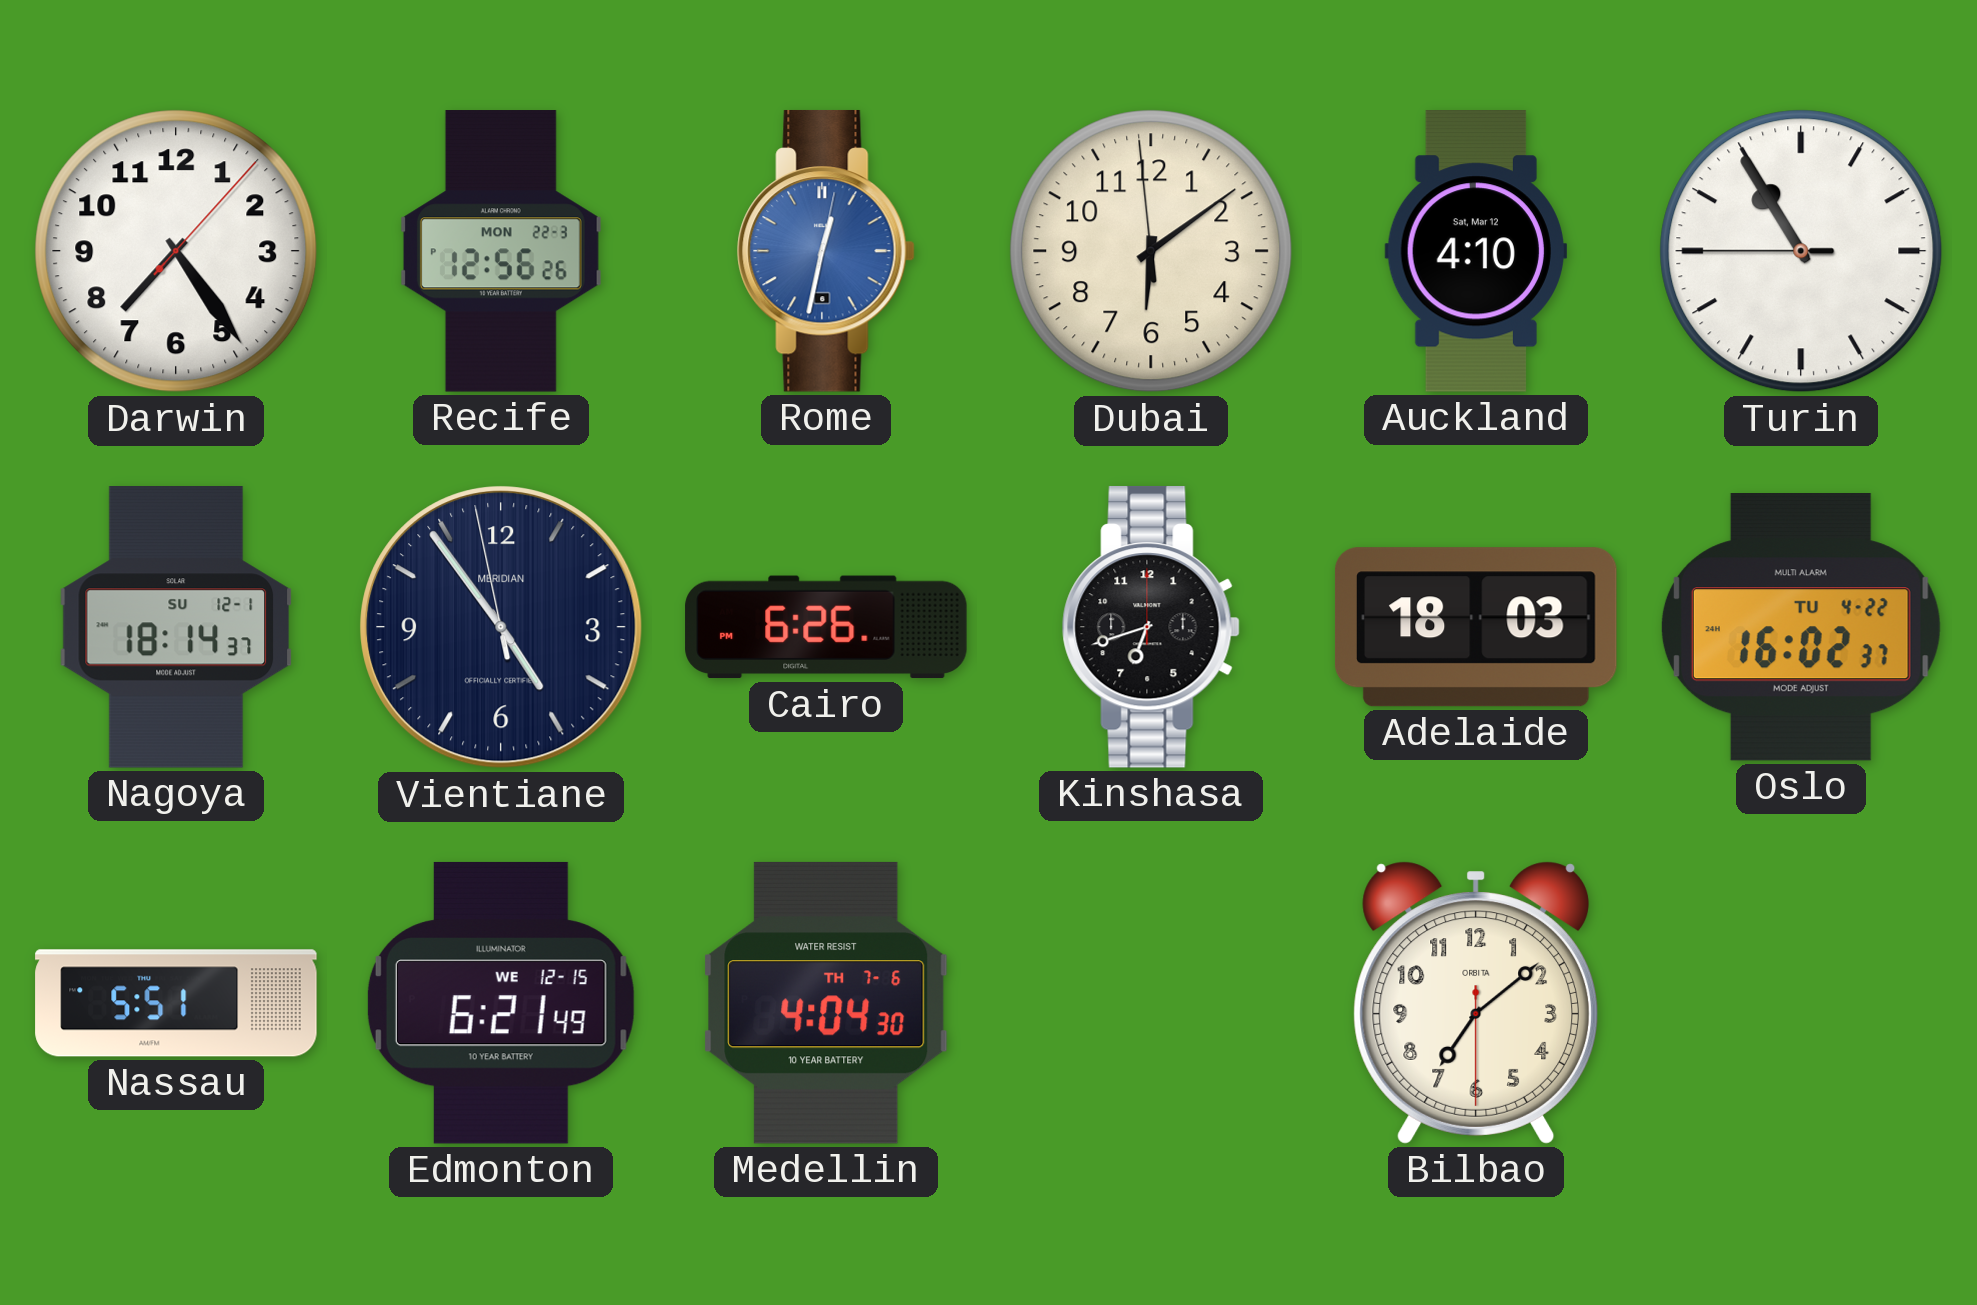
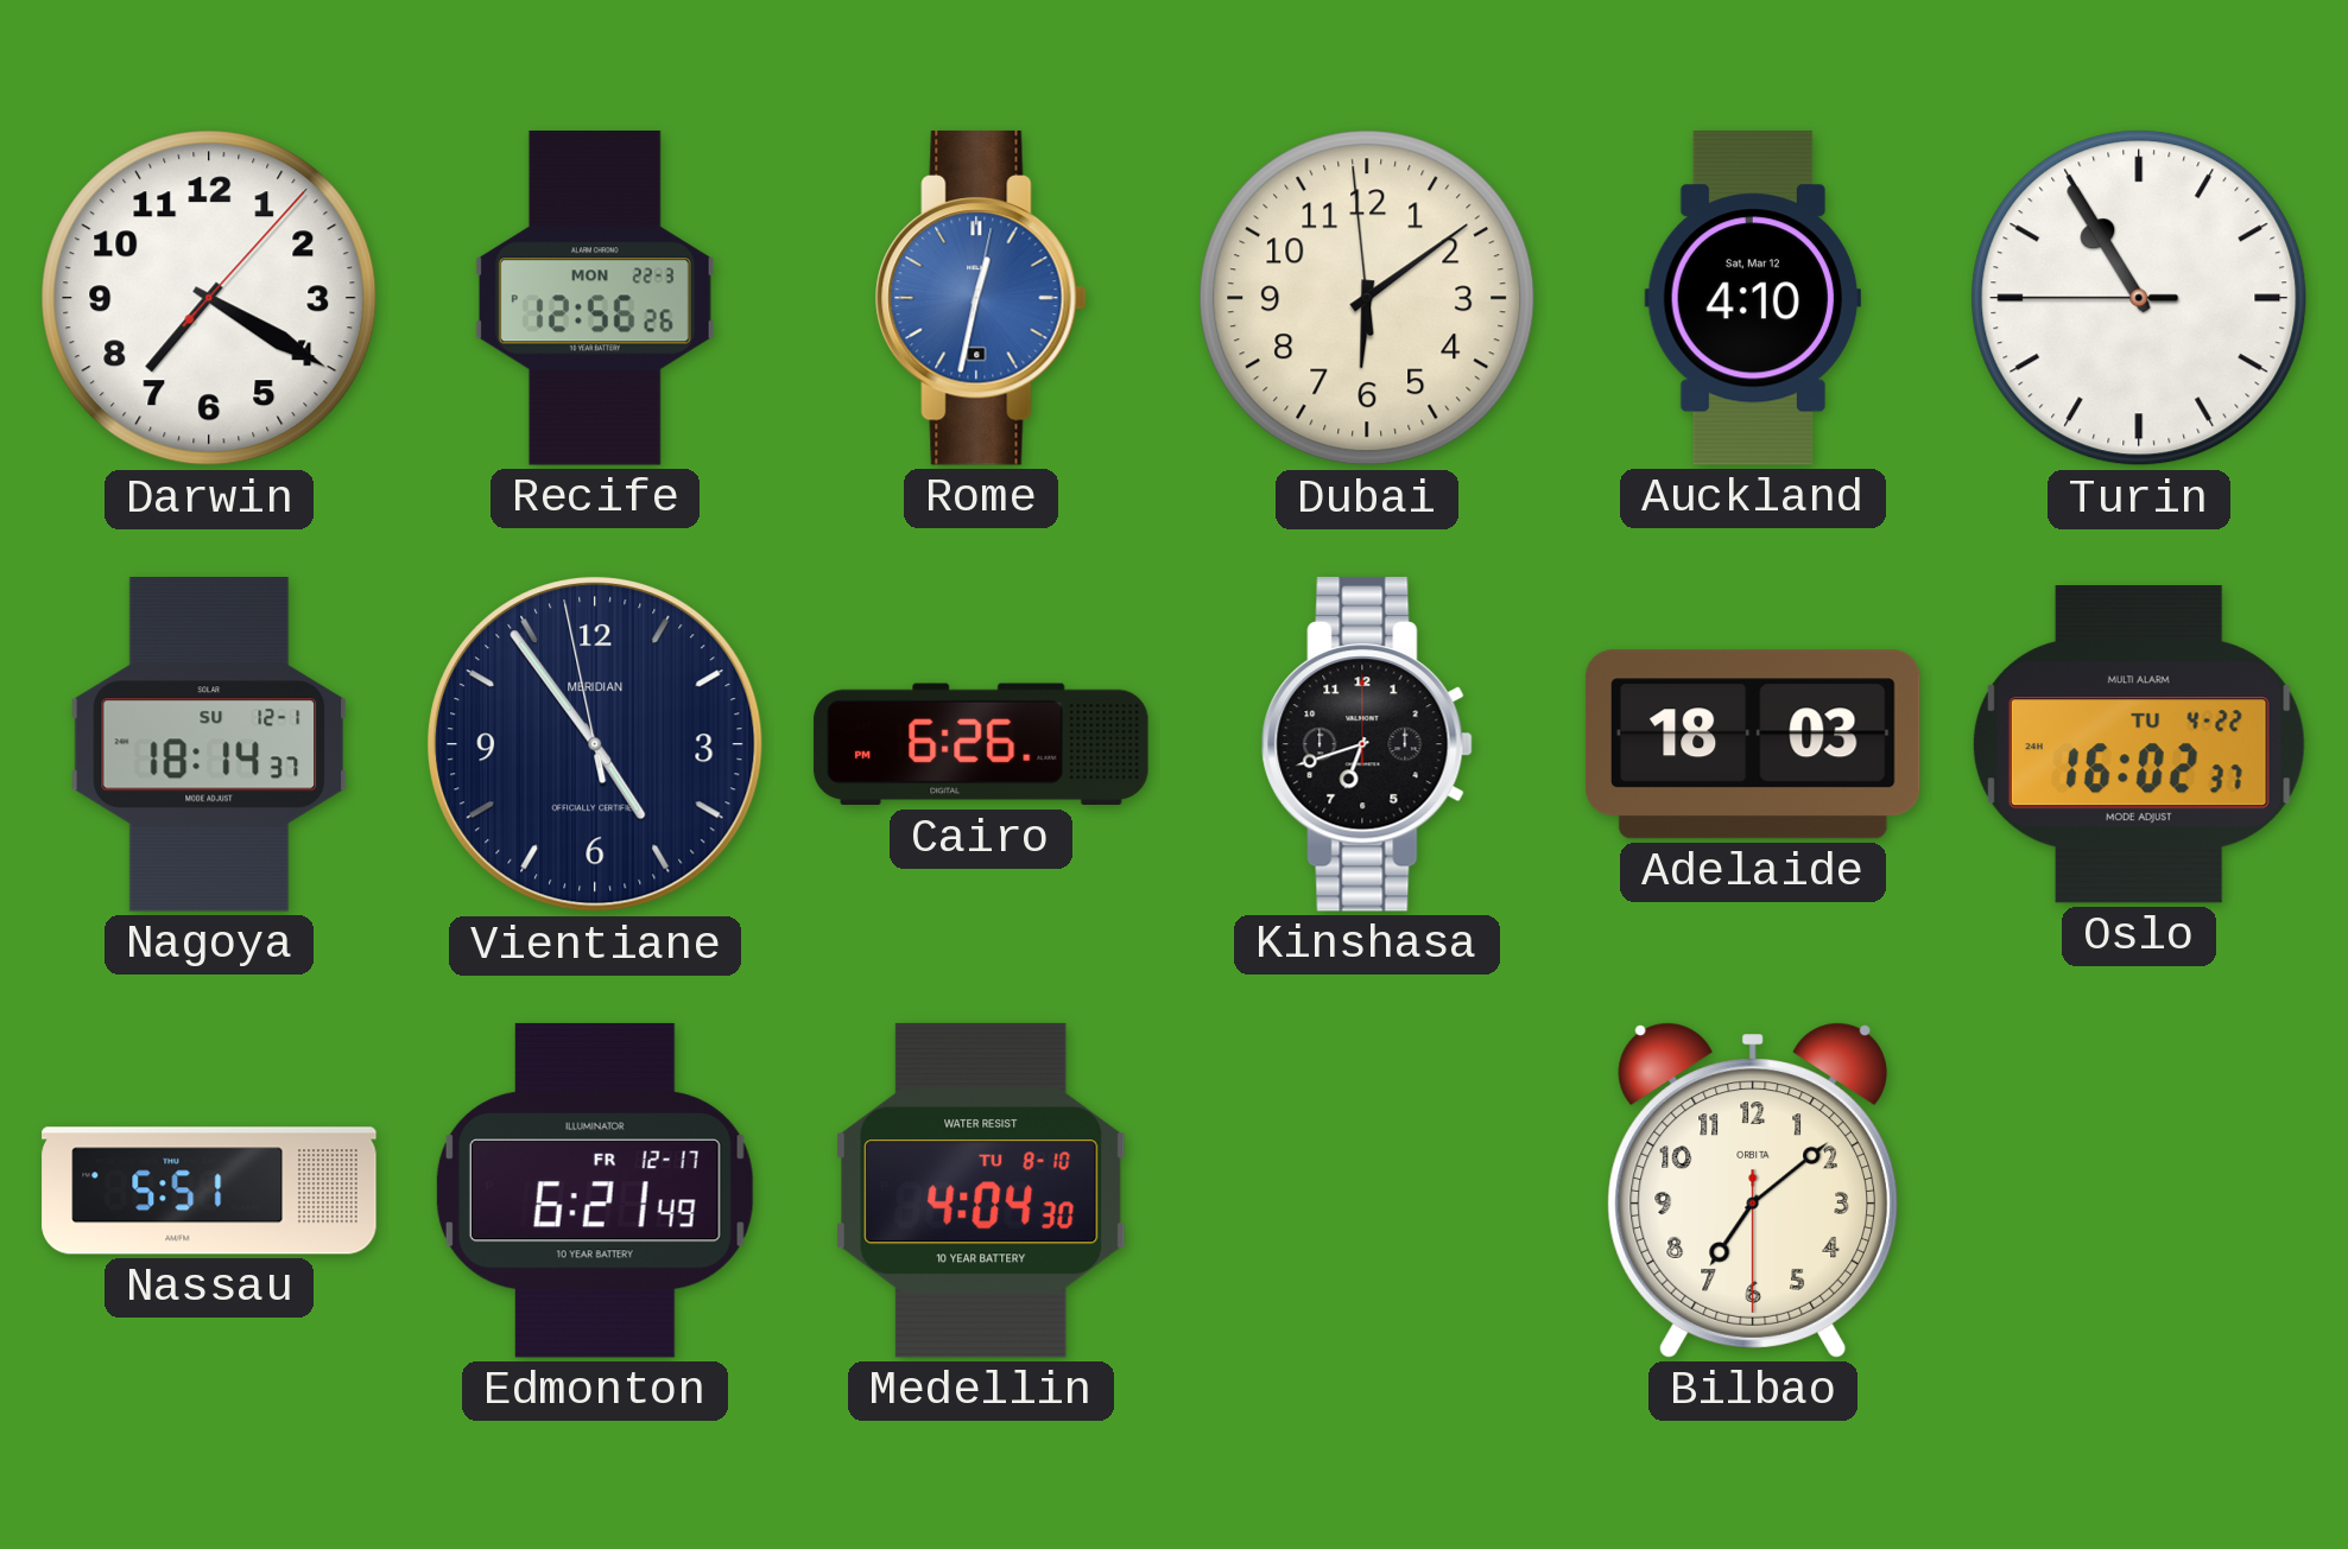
Darwin: 7:24 -> 7:20
Edmonton date: WE 12-15 -> FR 12-17
Medellin date: TH 7-6 -> TU 8-10
